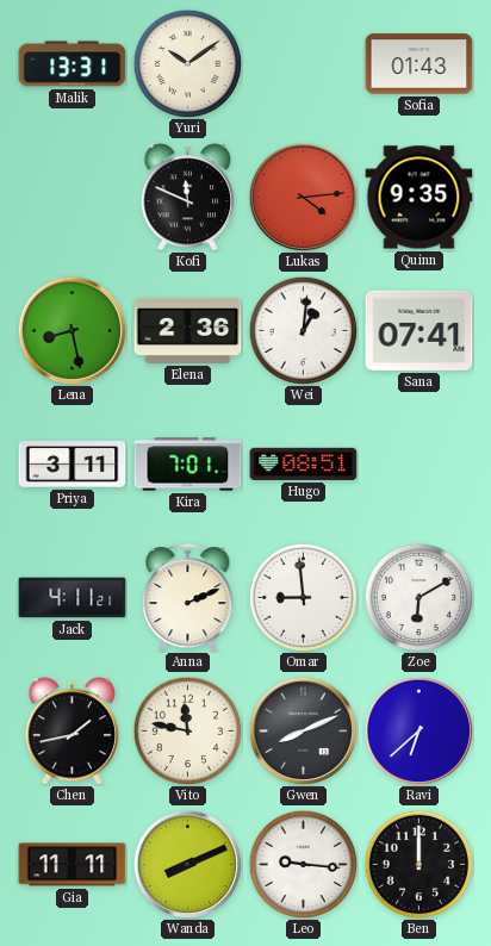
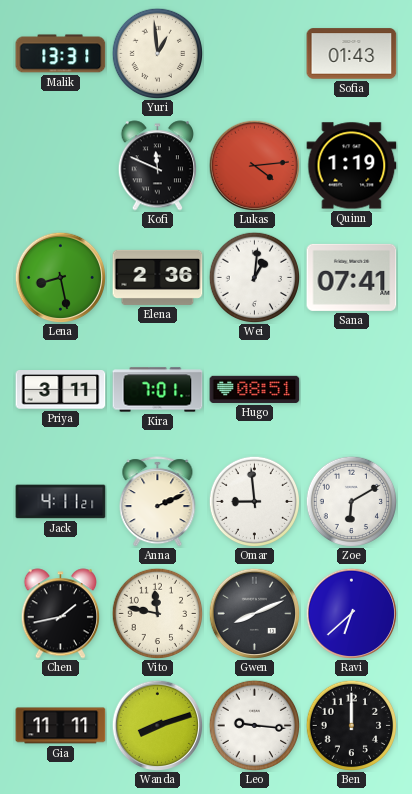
Yuri: 10:09 -> 12:59
Quinn: 9:35 -> 1:19
Wanda: 8:11 -> 8:12
